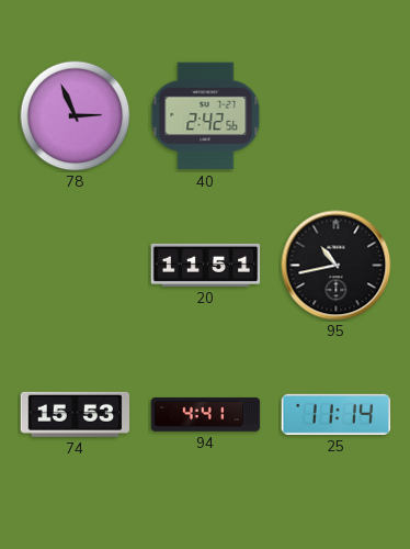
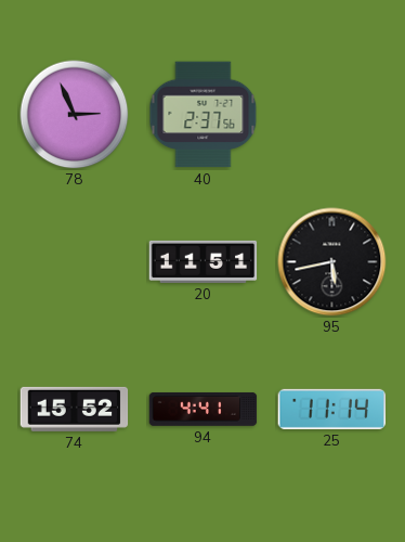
40: 2:42 -> 2:37
95: 10:43 -> 5:43
74: 15:53 -> 15:52
